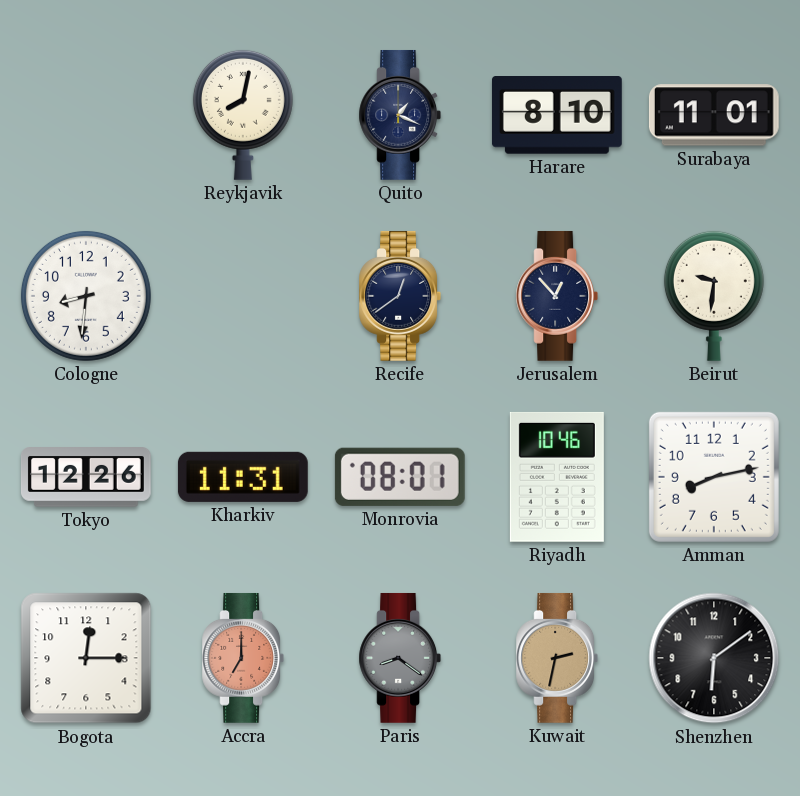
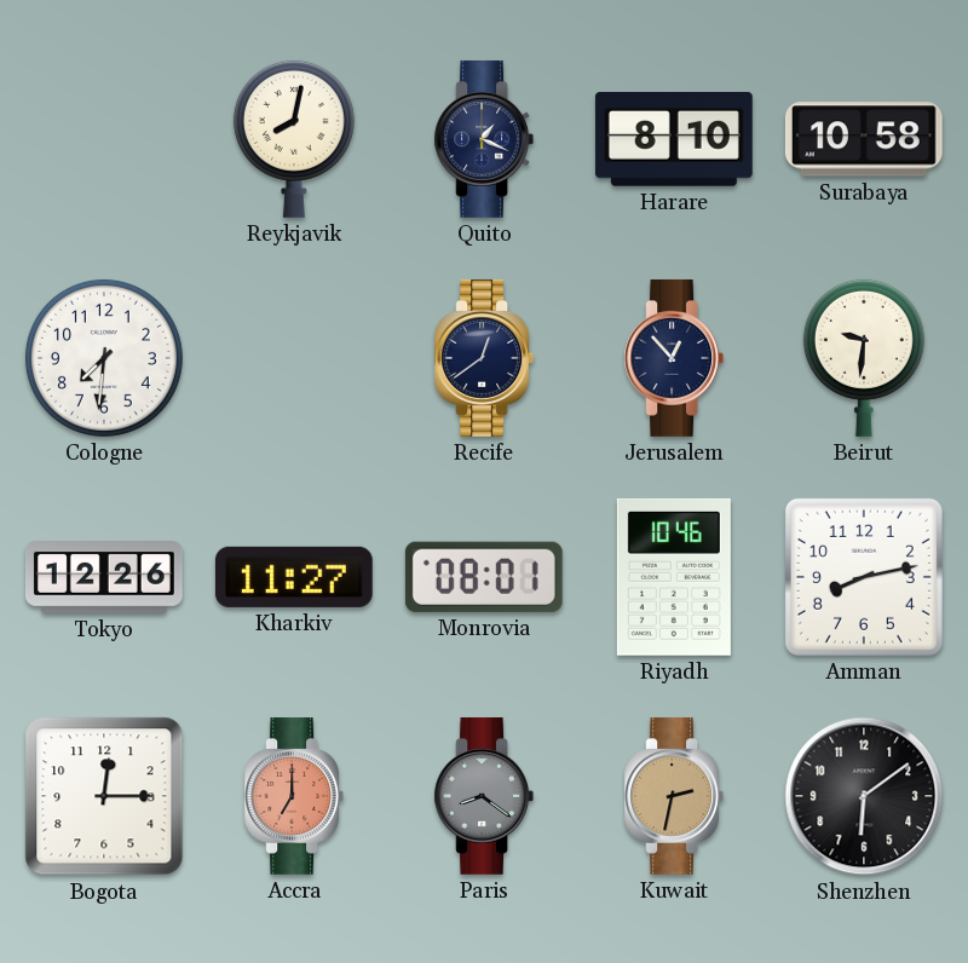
Surabaya: 11:01 -> 10:58
Cologne: 8:31 -> 7:31
Kharkiv: 11:31 -> 11:27
